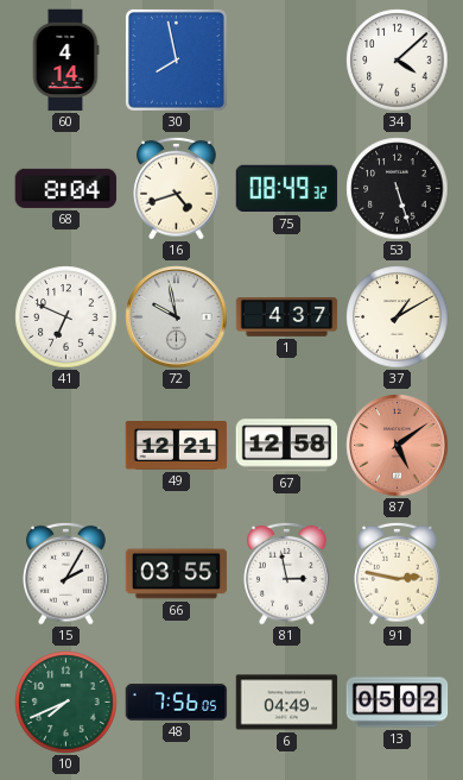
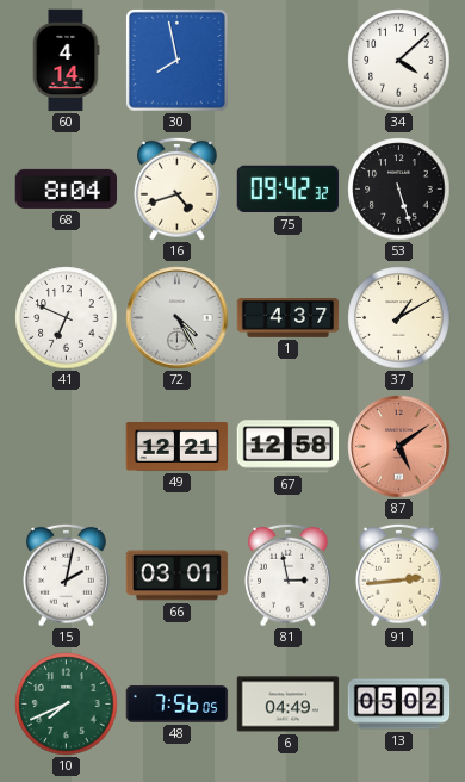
75: 08:49 -> 09:42
72: 9:58 -> 4:25
15: 2:05 -> 2:02
66: 03:55 -> 03:01
91: 2:47 -> 2:44
